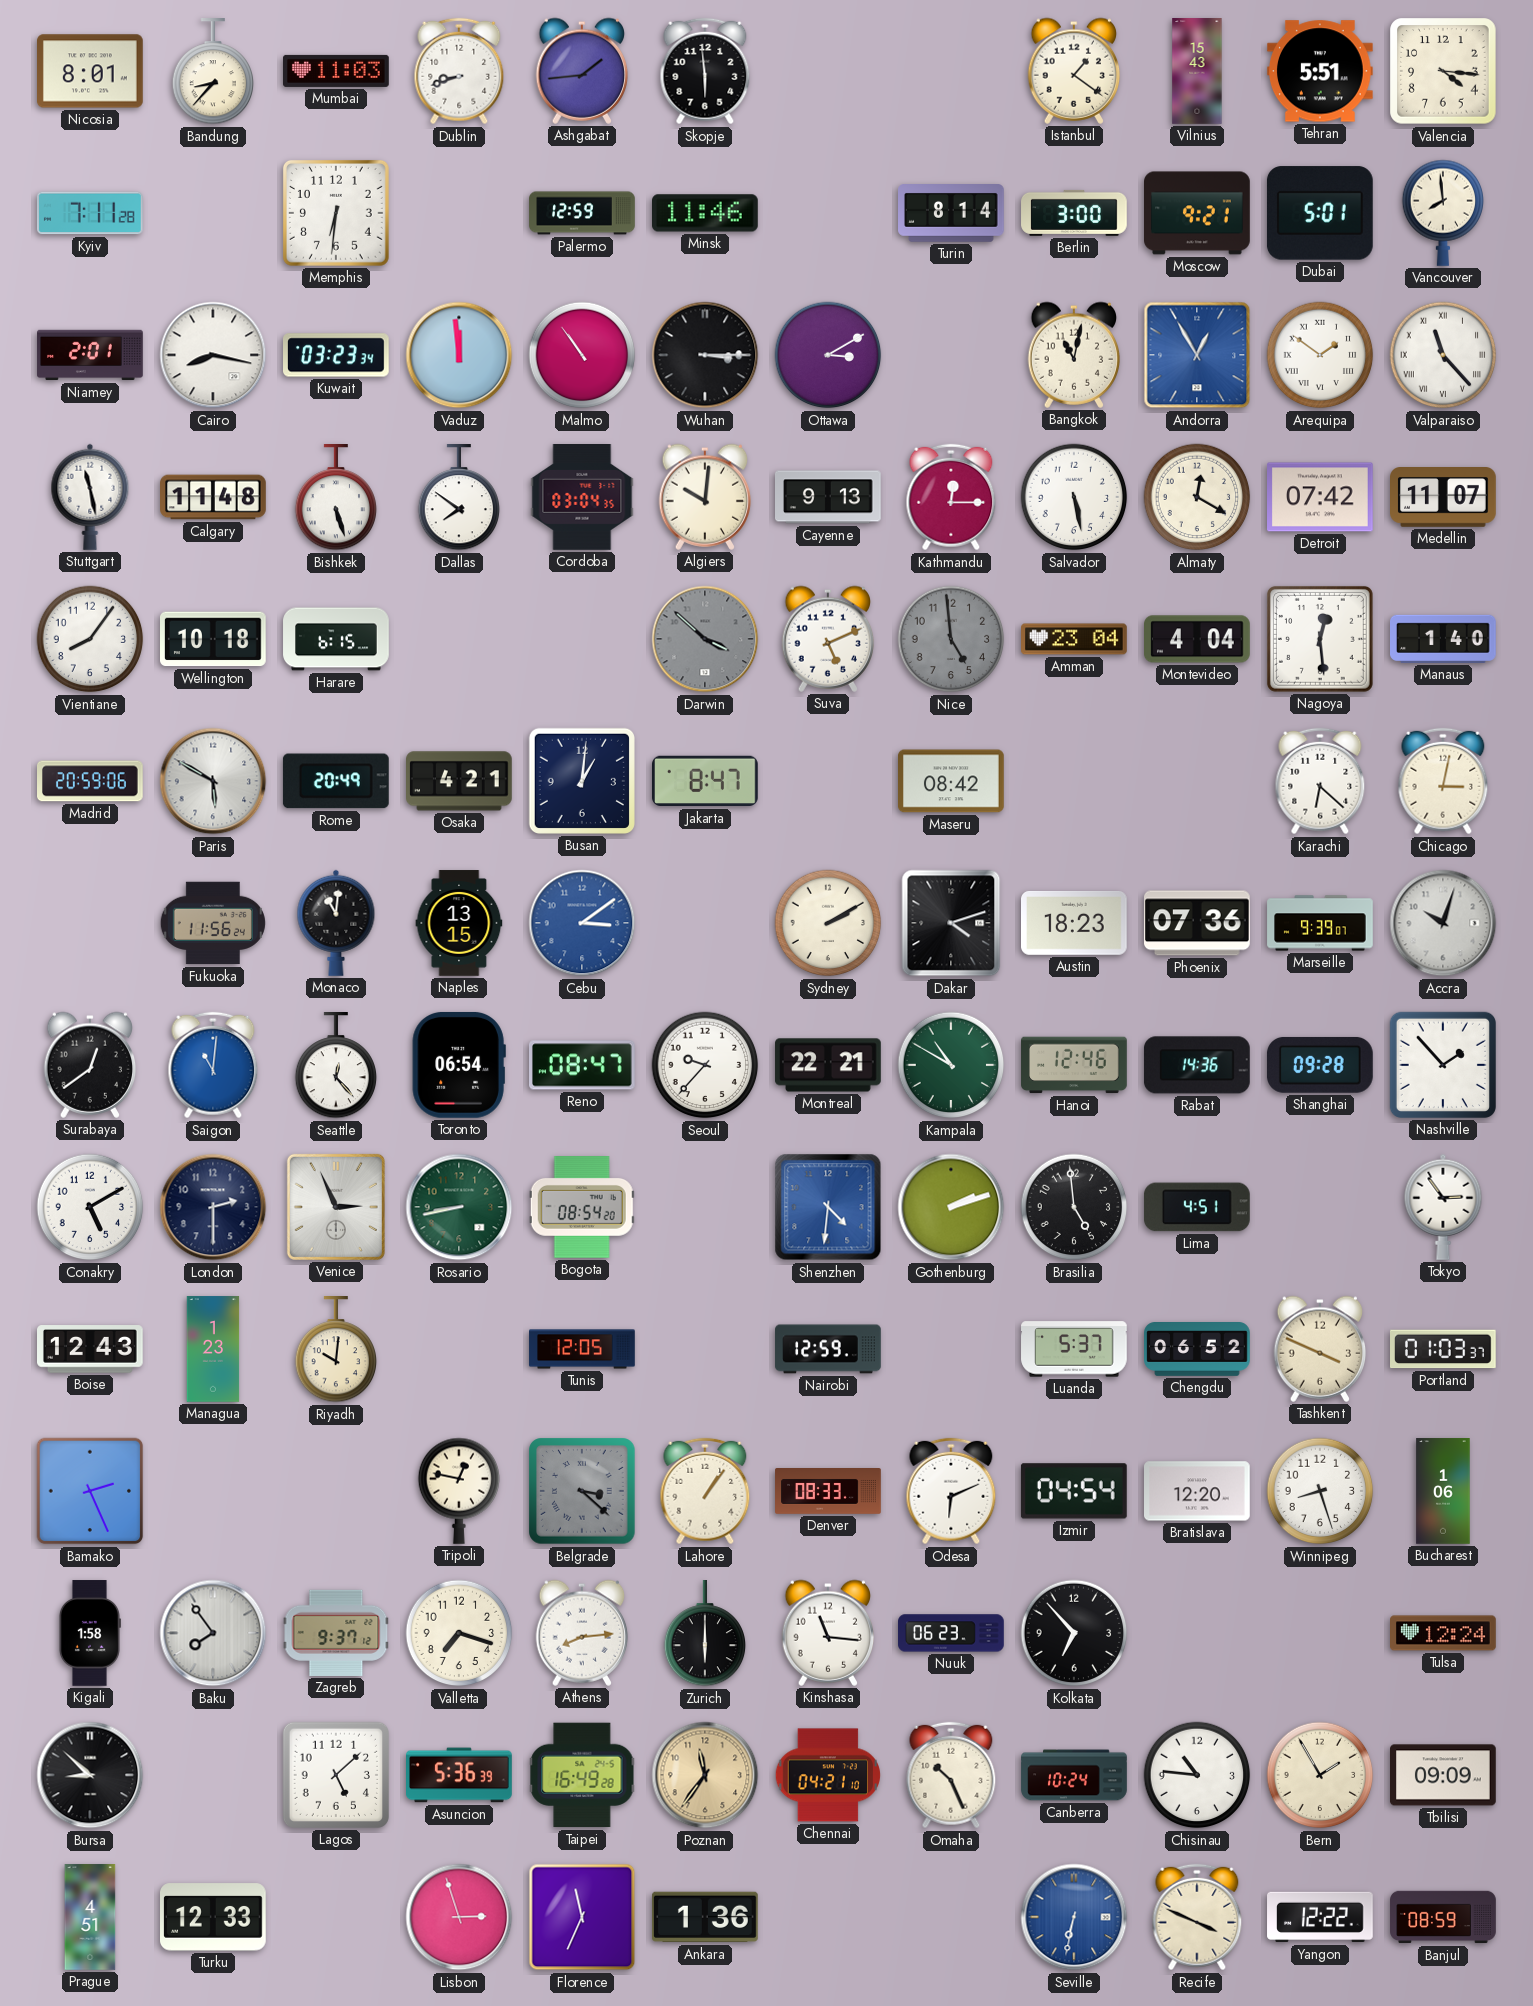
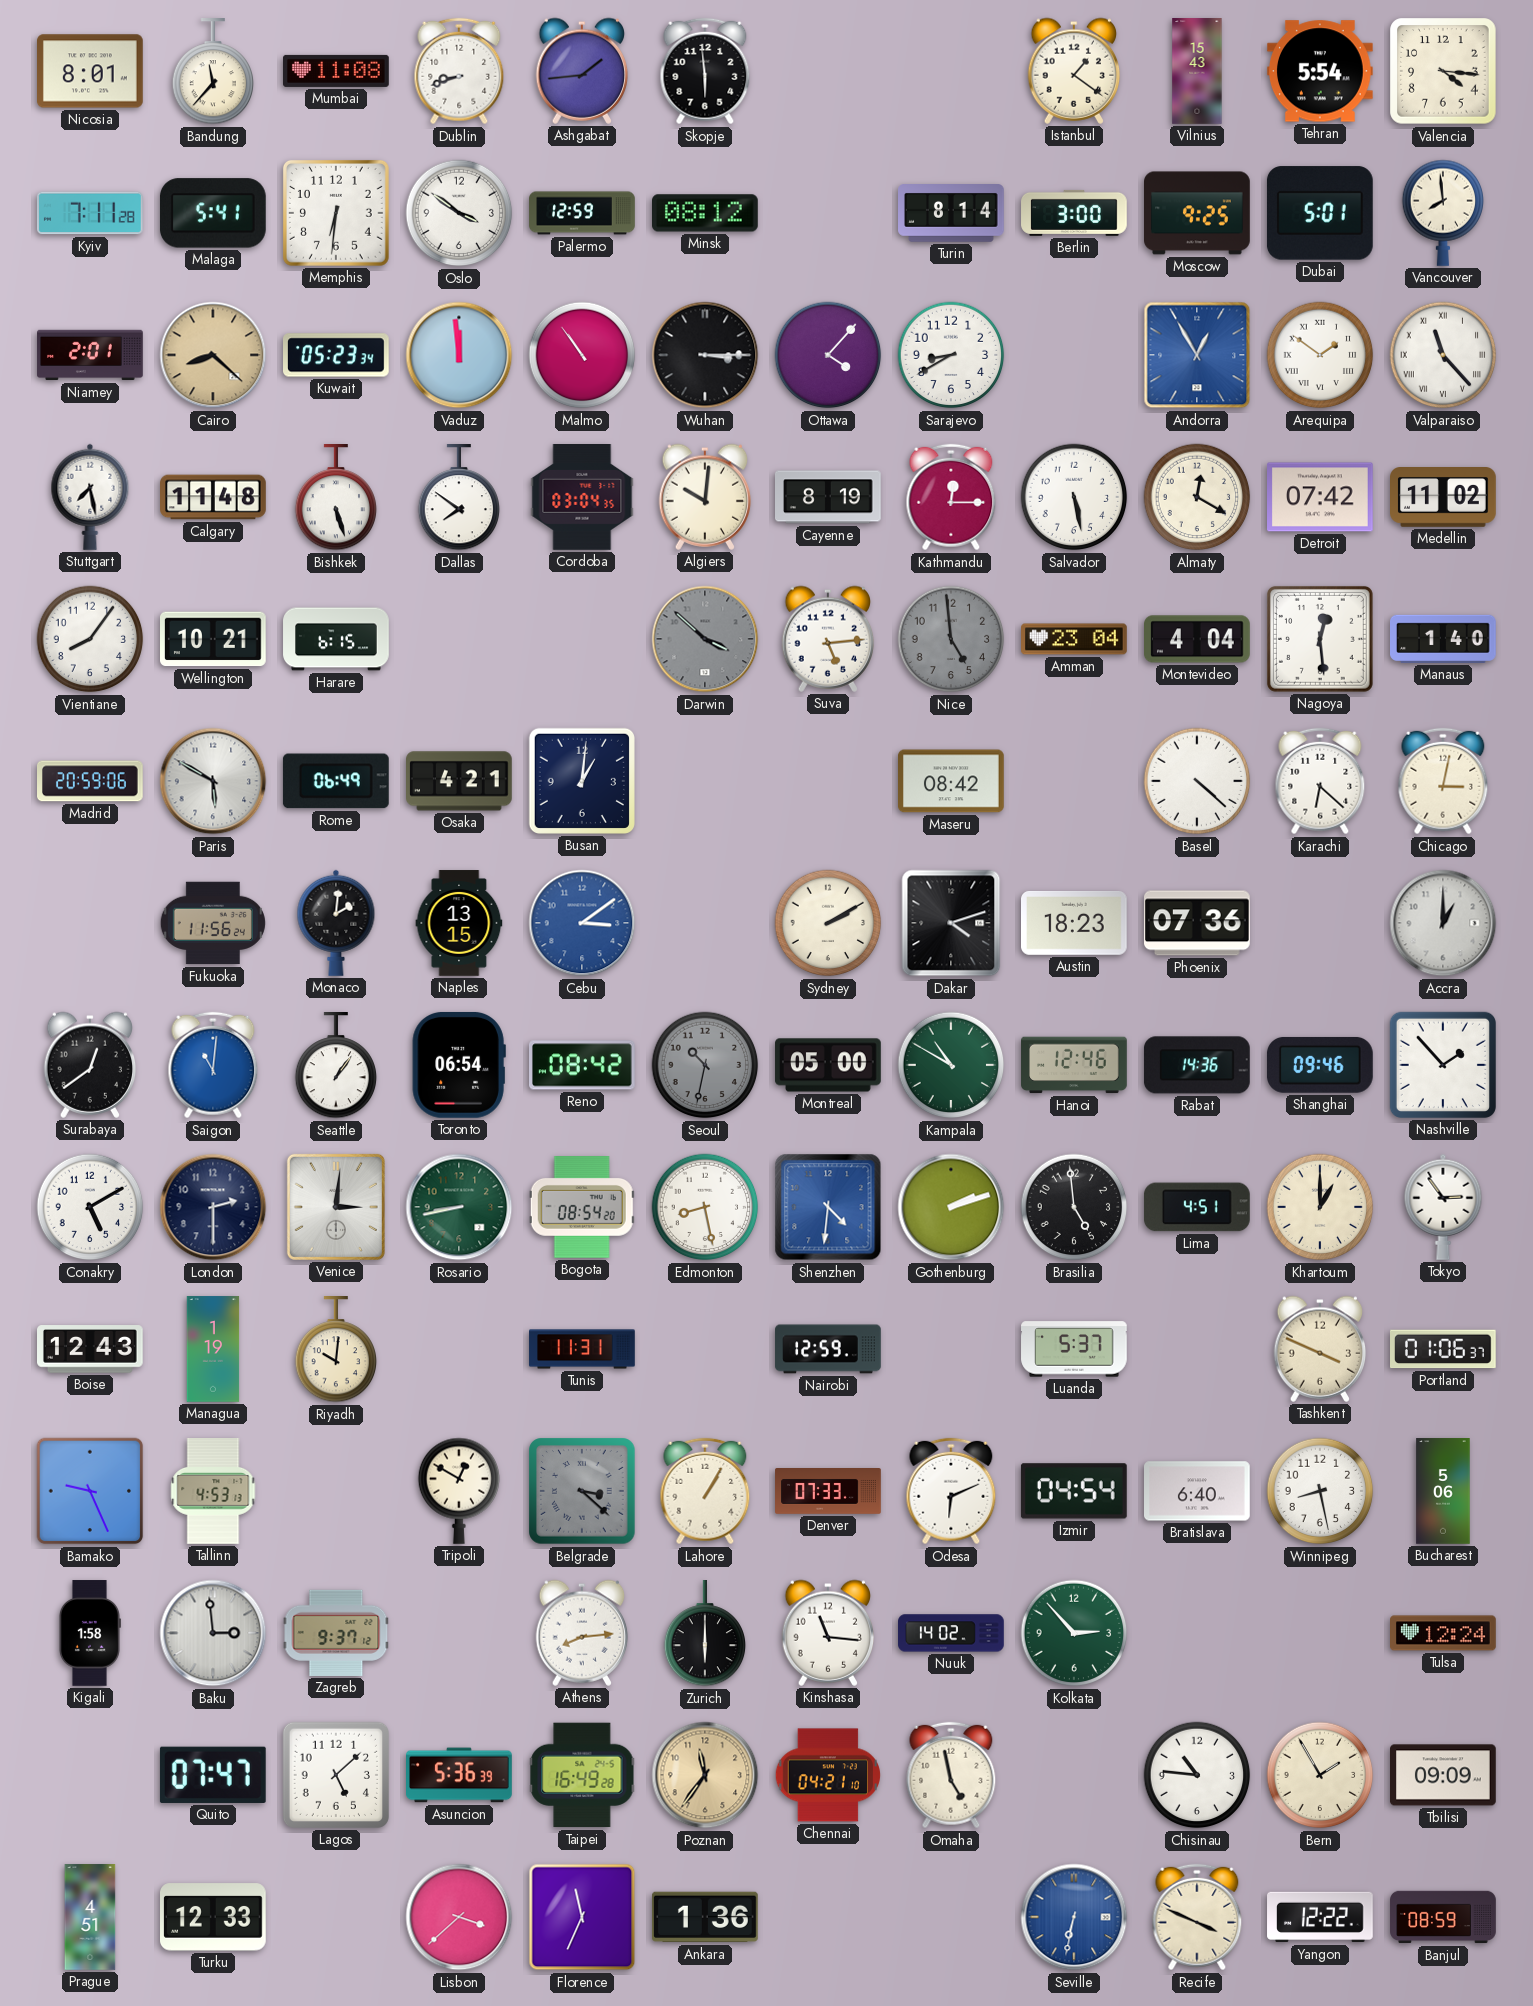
Bandung: 8:37 -> 11:37
Mumbai: 11:03 -> 11:08
Tehran: 5:51 -> 5:54
Malaga: none -> 5:41
Oslo: none -> 3:51
Minsk: 11:46 -> 08:12
Moscow: 9:21 -> 9:25
Cairo: 8:17 -> 8:22
Cairo dial: white -> champagne
Kuwait: 03:23 -> 05:23
Ottawa: 3:10 -> 4:07
Sarajevo: none -> 8:40
Bangkok: 11:02 -> none
Stuttgart: 11:28 -> 7:28
Cayenne: 9:13 -> 8:19
Medellin: 11:07 -> 11:02
Wellington: 10:18 -> 10:21
Suva: 5:11 -> 5:14
Rome: 20:49 -> 06:49
Jakarta: 8:47 -> none
Basel: none -> 4:22
Monaco: 11:01 -> 2:01
Marseille: 9:39 -> none
Accra: 10:03 -> 1:00
Seattle: 12:23 -> 1:06
Reno: 08:47 -> 08:42
Seoul: 9:37 -> 10:32
Seoul dial: white -> grey
Montreal: 22:21 -> 05:00
Shanghai: 09:28 -> 09:46
Venice: 2:56 -> 3:01
Edmonton: none -> 8:28
Khartoum: none -> 1:00
Managua: 1:23 -> 1:19
Tunis: 12:05 -> 11:31
Chengdu: 06:52 -> none
Portland: 01:03 -> 01:06
Bamako: 2:26 -> 9:26
Tallinn: none -> 4:53
Tripoli: 12:47 -> 12:50
Lahore: 1:06 -> 1:05
Denver: 08:33 -> 07:33
Bratislava: 12:20 -> 6:40
Winnipeg: 8:27 -> 8:28
Bucharest: 1:06 -> 5:06
Baku: 7:54 -> 2:59
Valletta: 7:18 -> none
Nuuk: 06:23 -> 14:02
Kolkata: 6:53 -> 2:53
Kolkata dial: black -> green
Bursa: 8:52 -> none
Quito: none -> 07:47
Omaha: 10:26 -> 4:58
Canberra: 10:24 -> none
Lisbon: 2:57 -> 3:38
